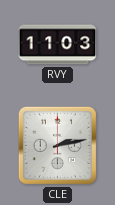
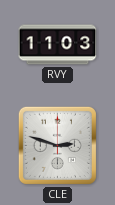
CLE: 2:13 -> 2:48
